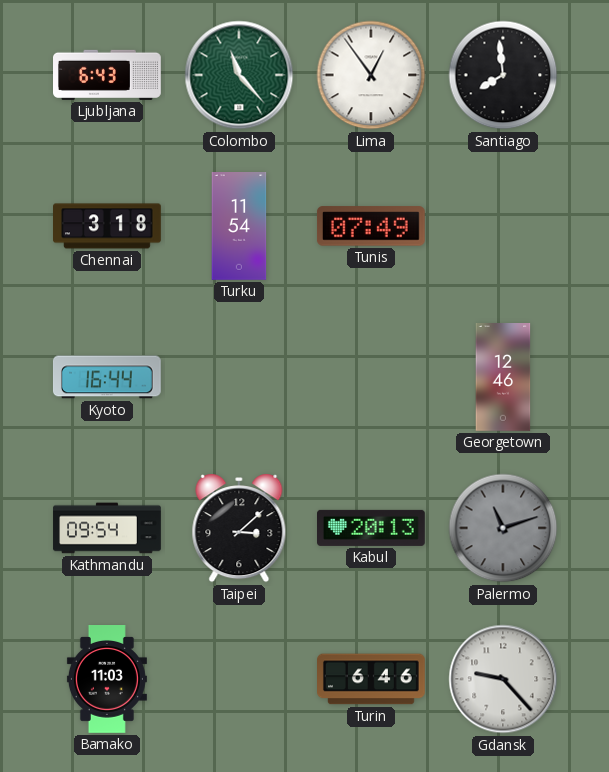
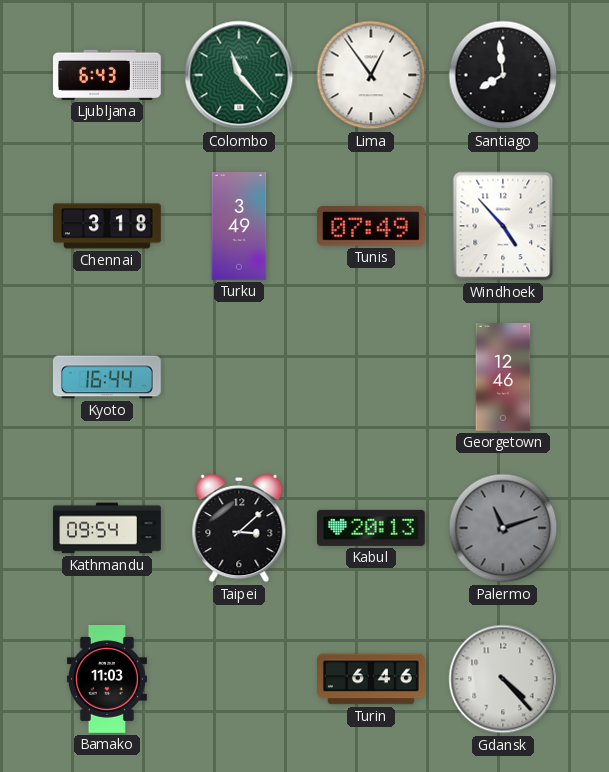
Turku: 11:54 -> 3:49
Windhoek: none -> 4:53
Gdansk: 9:23 -> 4:23
